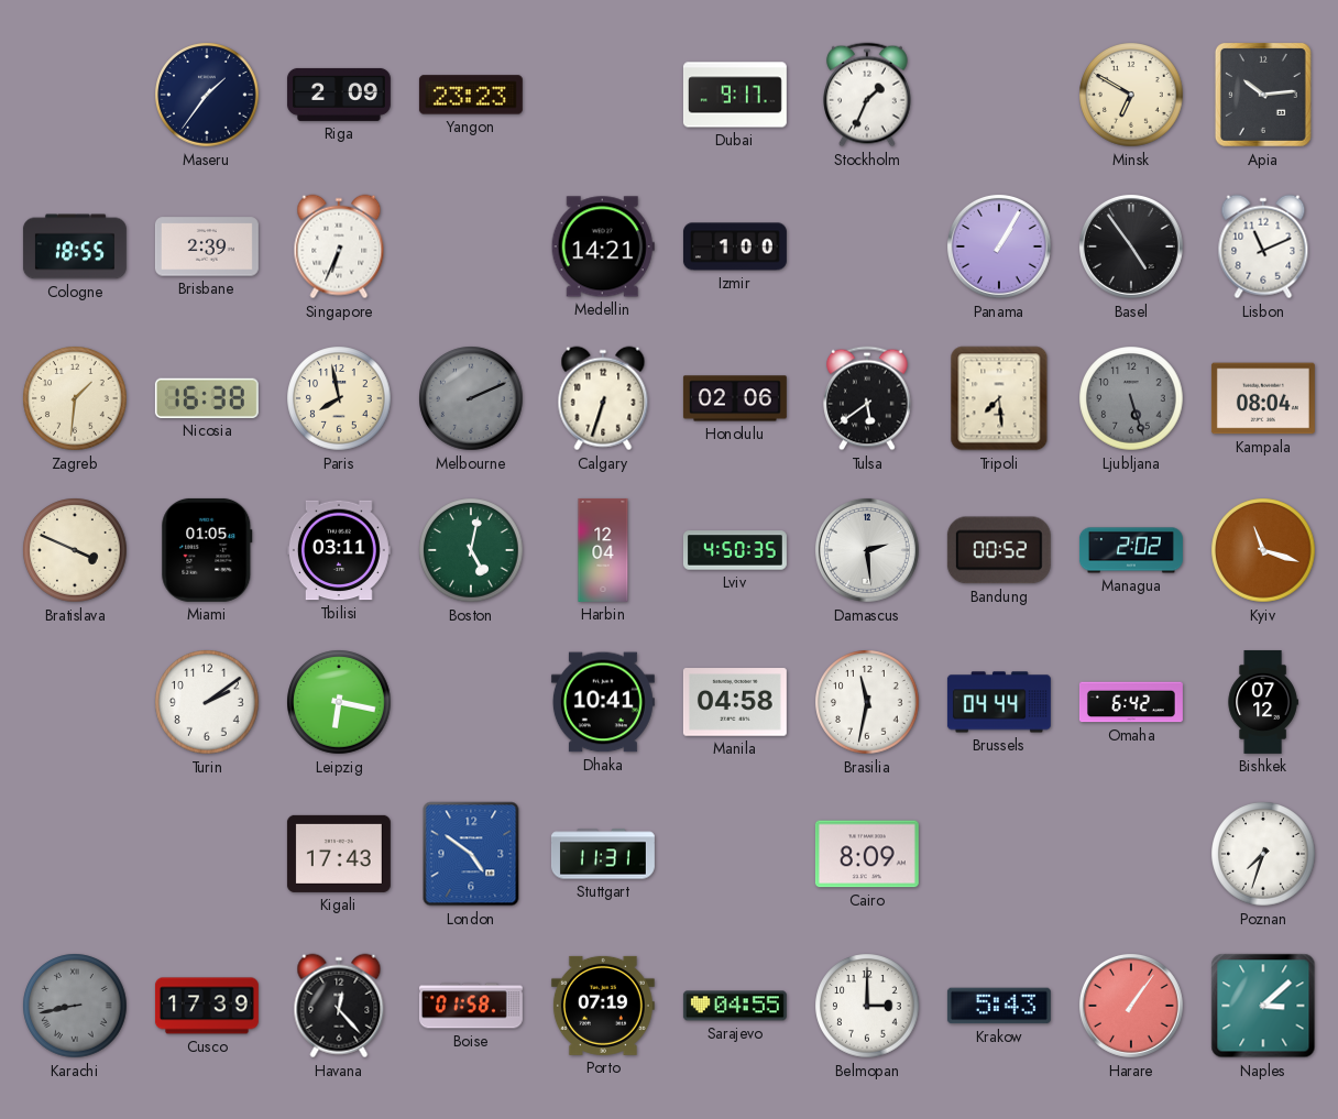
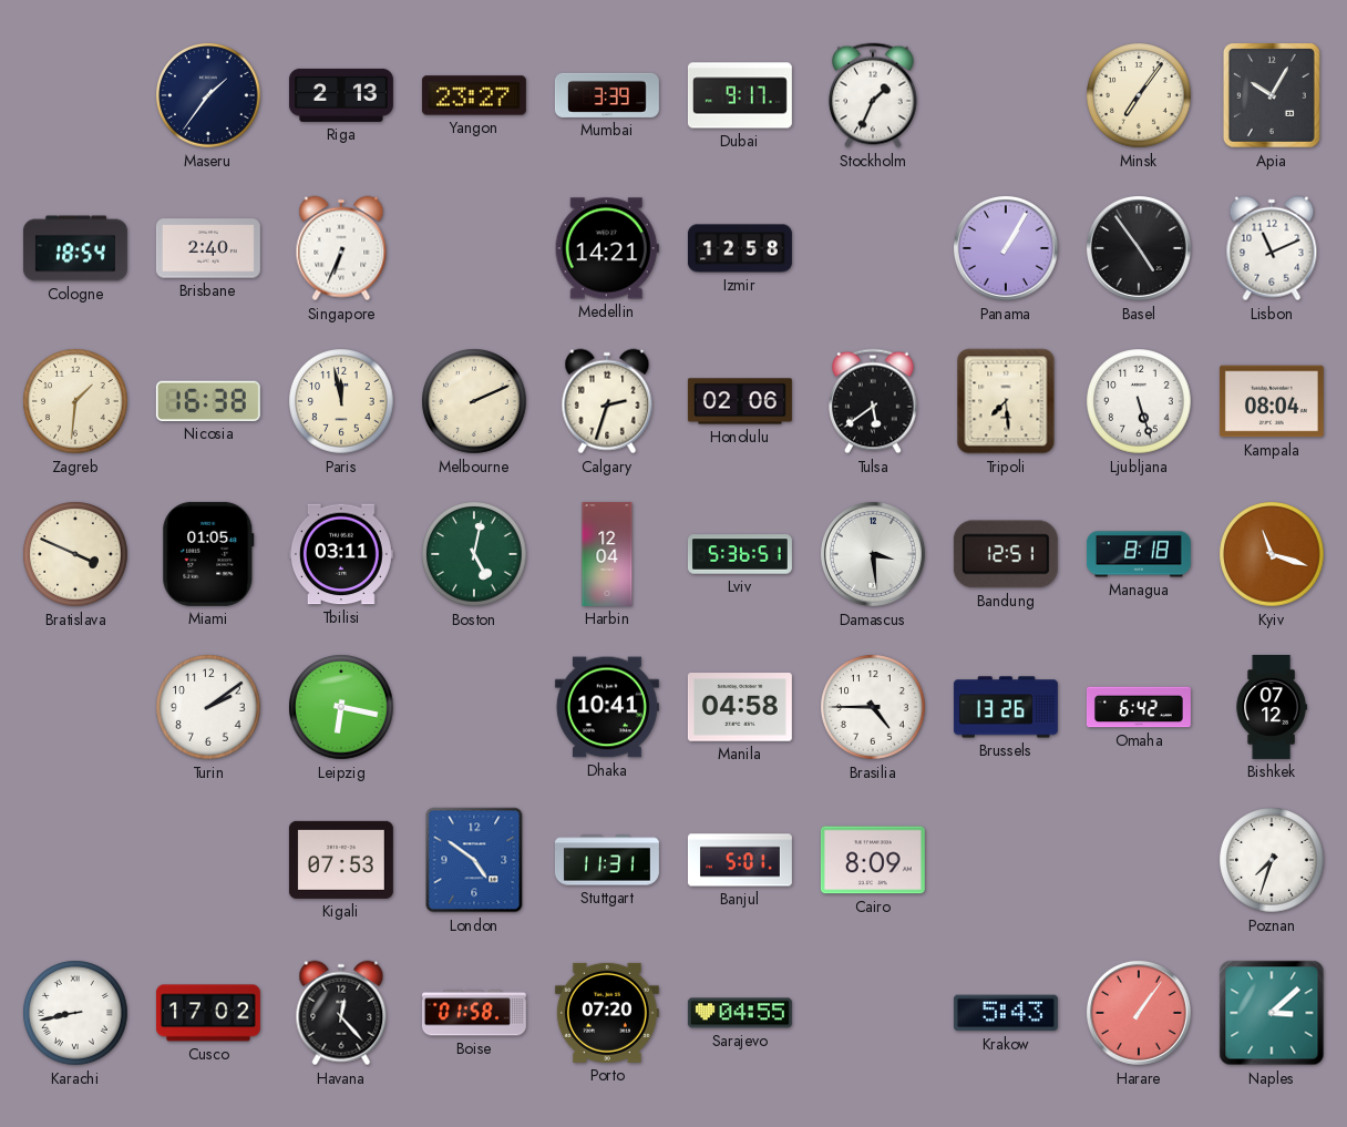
Riga: 2:09 -> 2:13
Yangon: 23:23 -> 23:27
Mumbai: none -> 3:39
Minsk: 6:50 -> 7:06
Apia: 10:14 -> 10:05
Cologne: 18:55 -> 18:54
Brisbane: 2:39 -> 2:40
Izmir: 1:00 -> 12:58
Paris: 7:58 -> 11:58
Melbourne dial: grey -> cream
Calgary: 6:33 -> 2:33
Ljubljana dial: grey -> white
Lviv: 4:50 -> 5:36
Damascus: 2:29 -> 3:29
Bandung: 00:52 -> 12:51
Managua: 2:02 -> 8:18
Brasilia: 11:32 -> 4:45
Brussels: 04:44 -> 13:26
Kigali: 17:43 -> 07:53
Banjul: none -> 5:01
Karachi dial: grey -> white
Cusco: 17:39 -> 17:02
Porto: 07:19 -> 07:20
Belmopan: 3:00 -> none
